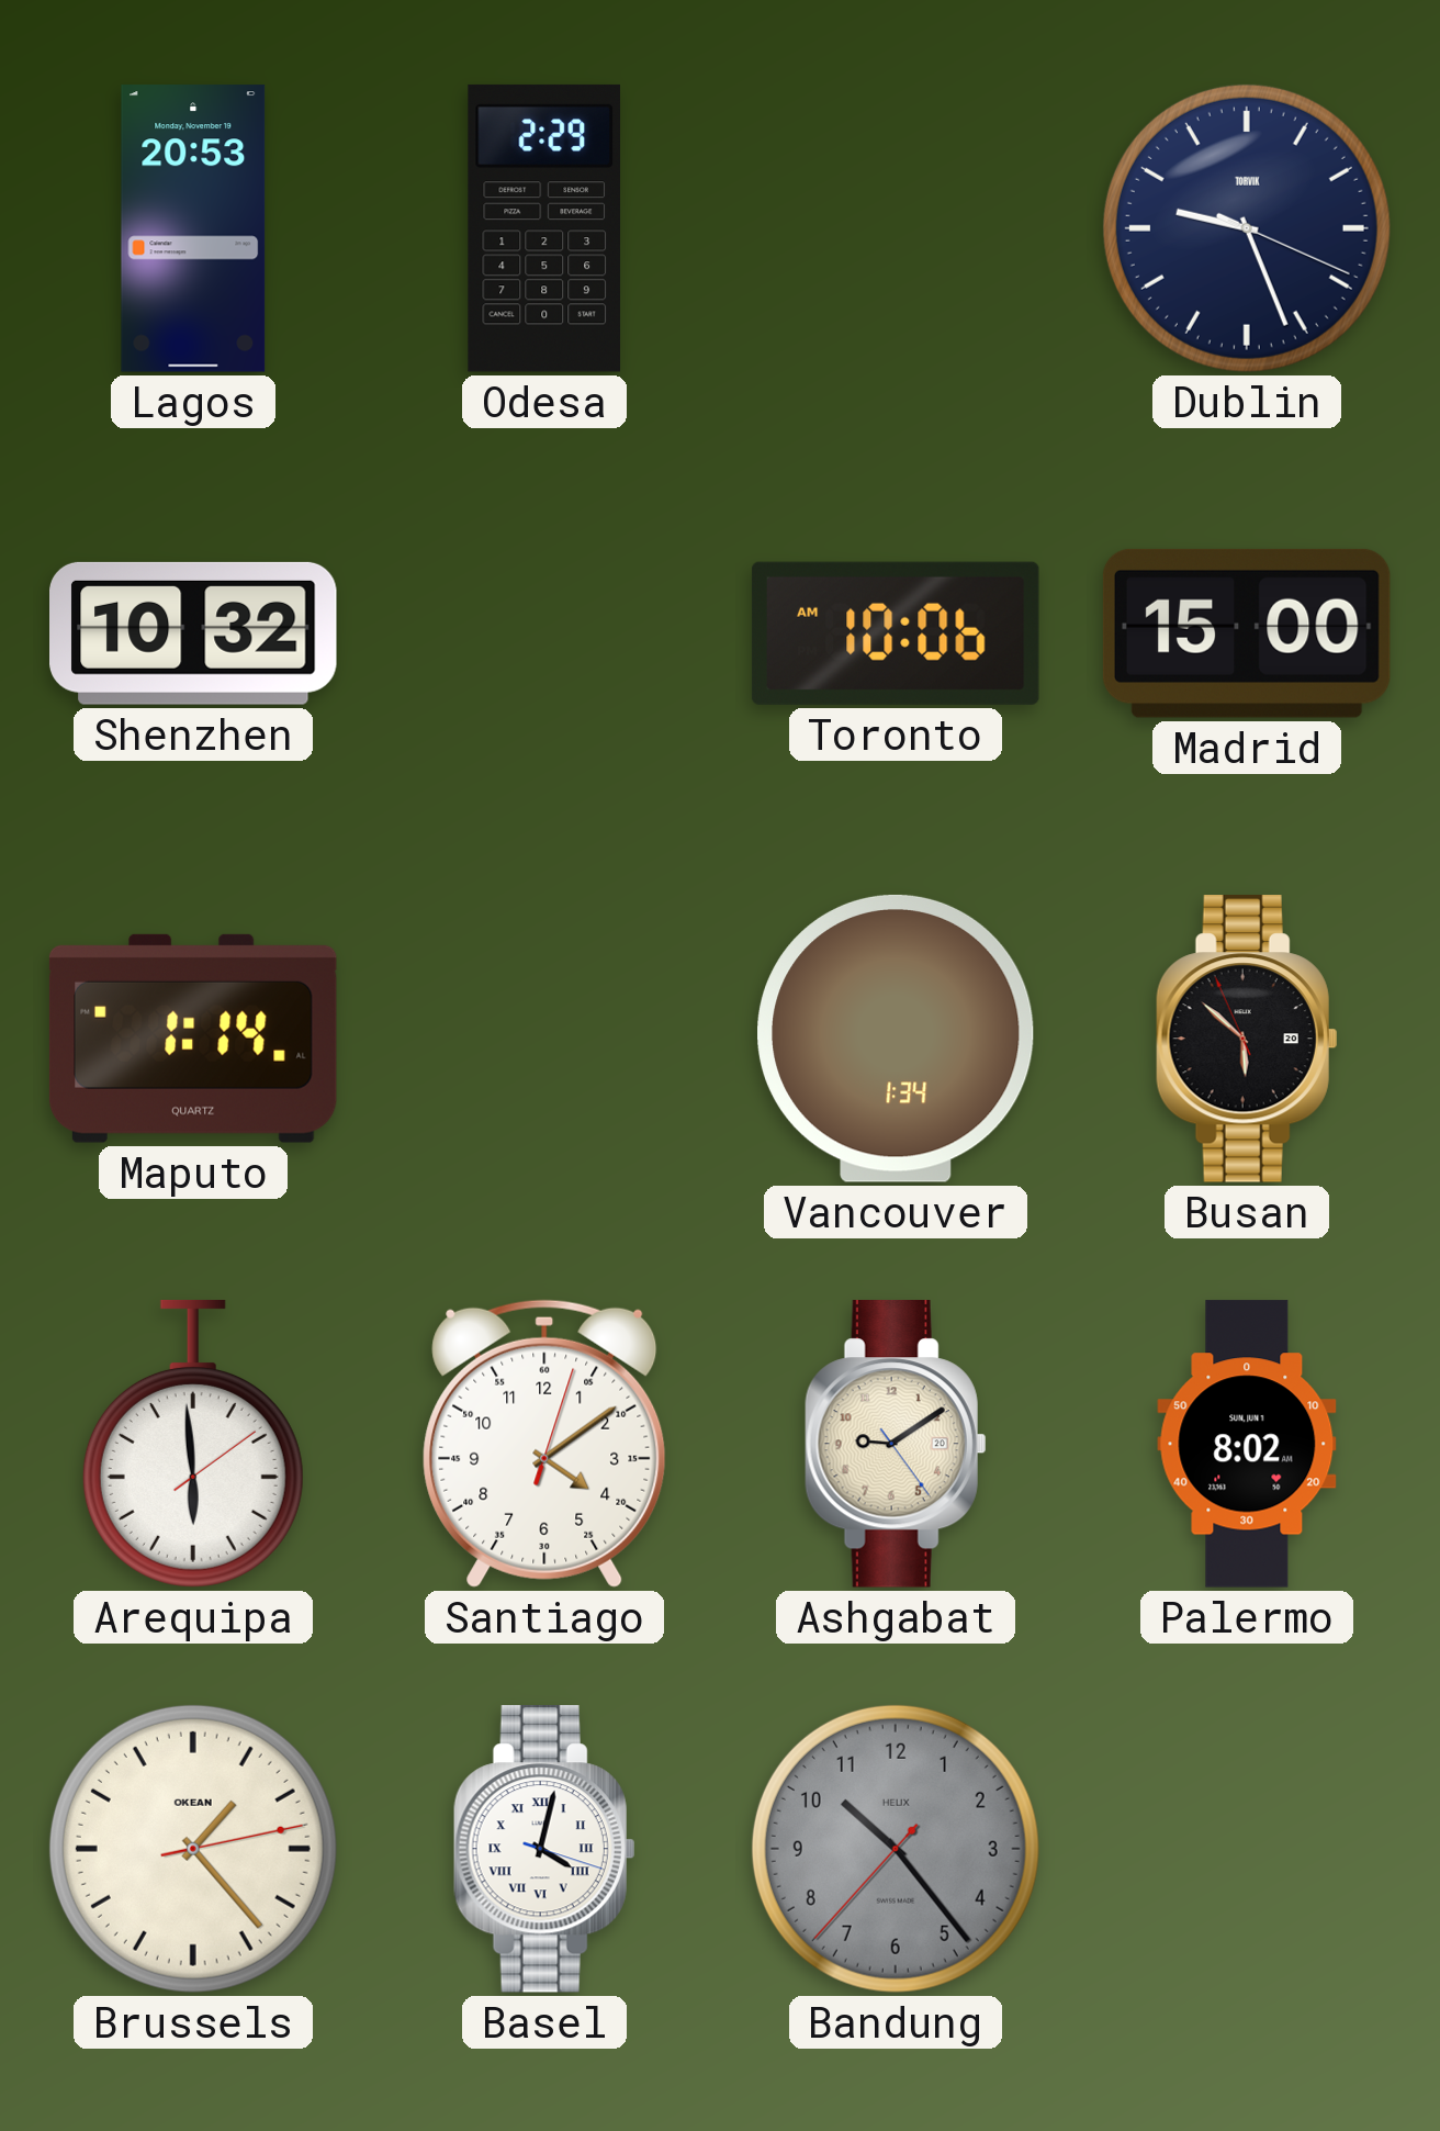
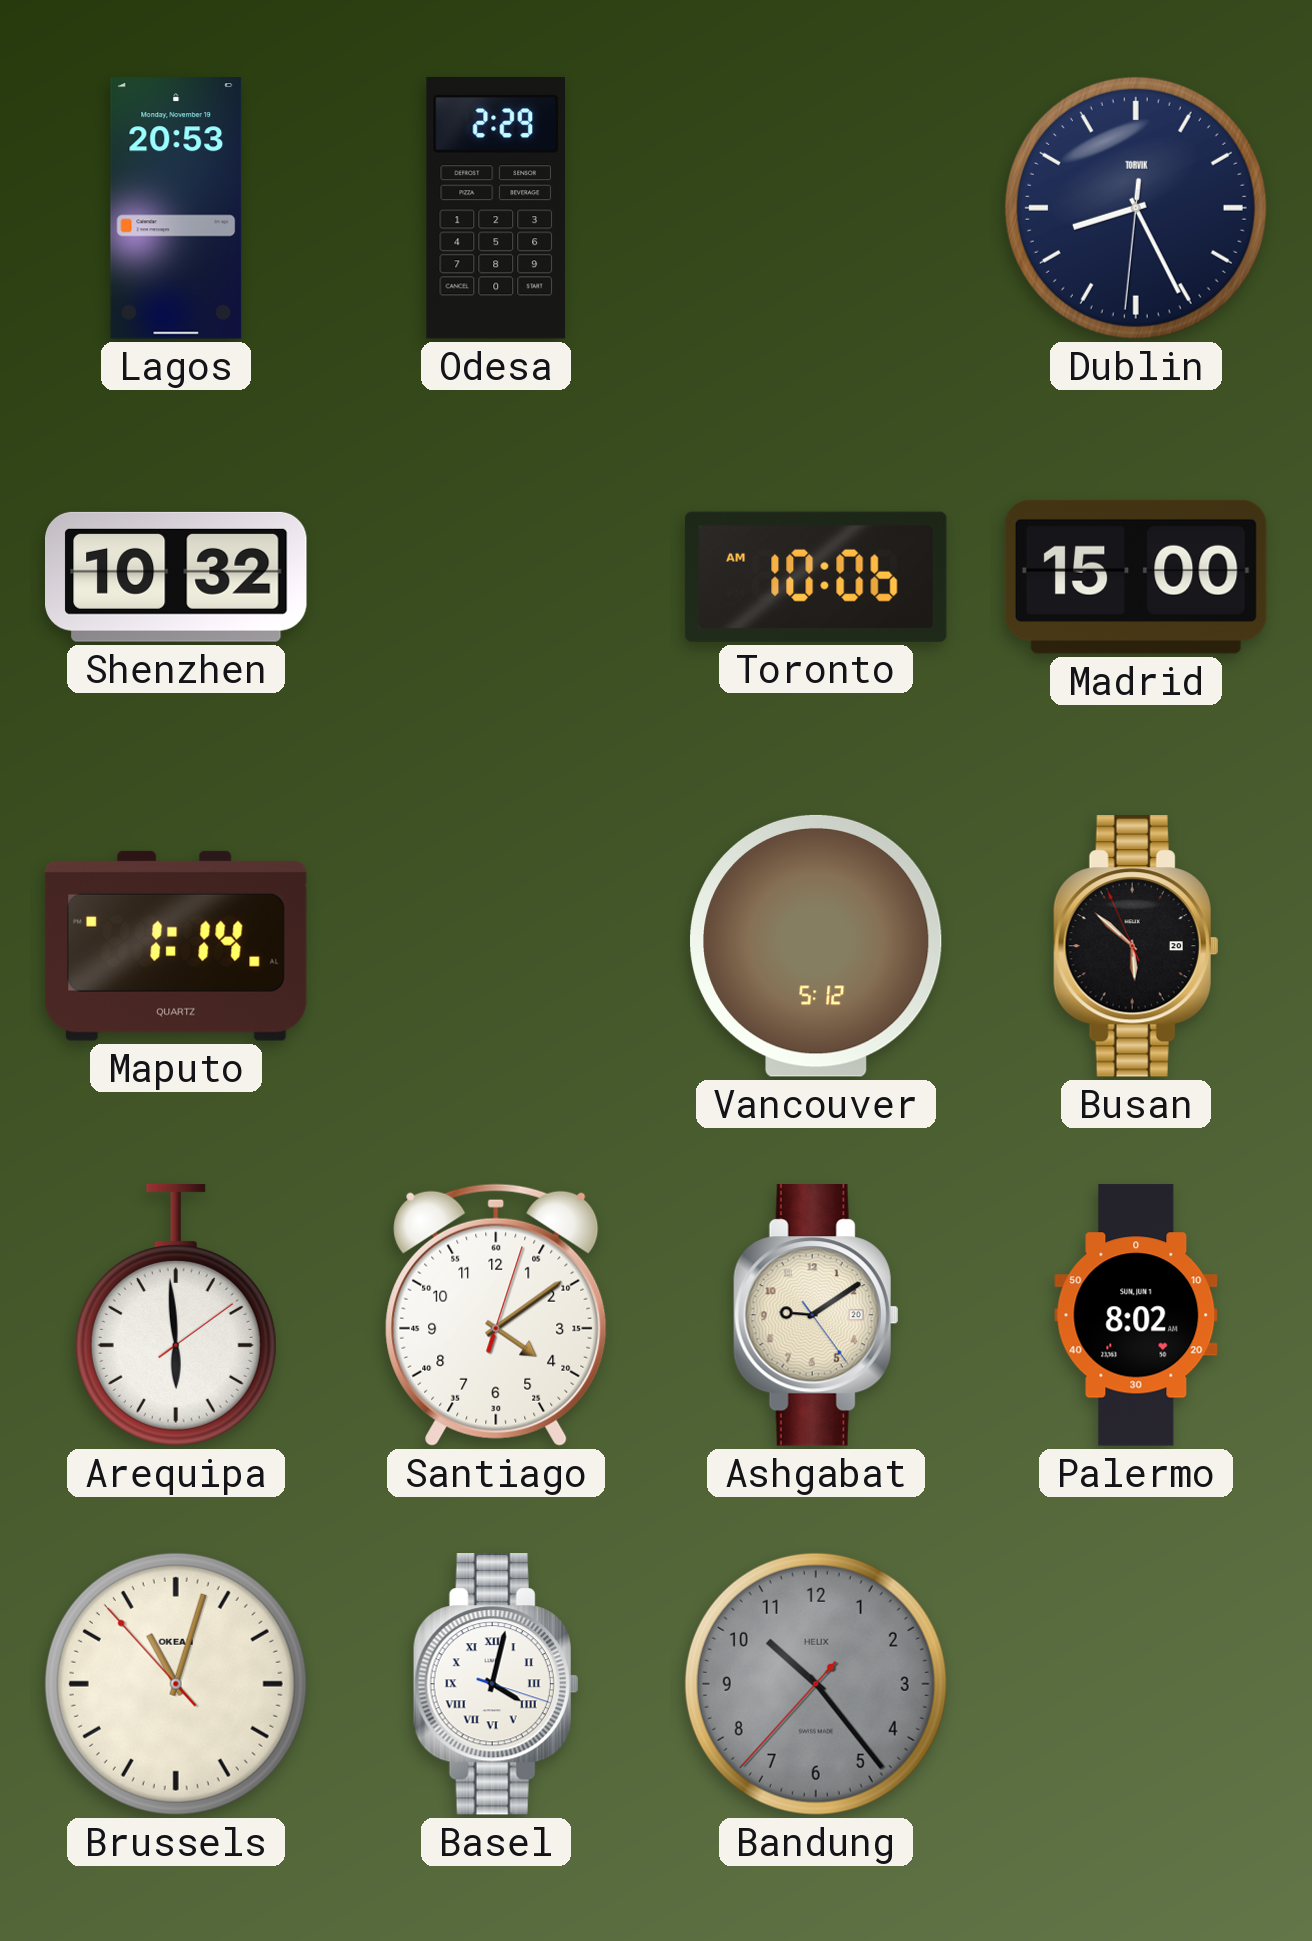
Dublin: 9:26 -> 8:25
Vancouver: 1:34 -> 5:12
Brussels: 1:23 -> 11:02
